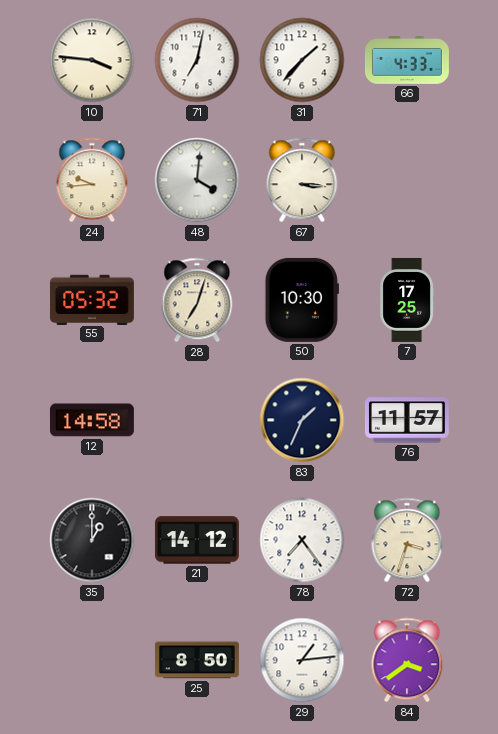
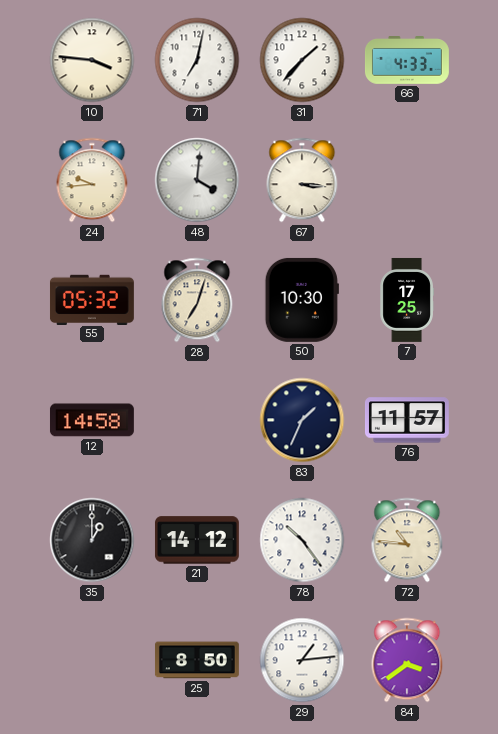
78: 7:24 -> 10:24
72: 3:33 -> 10:46
